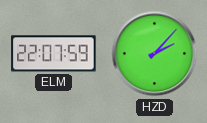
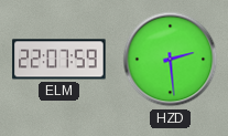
HZD: 2:07 -> 2:29
